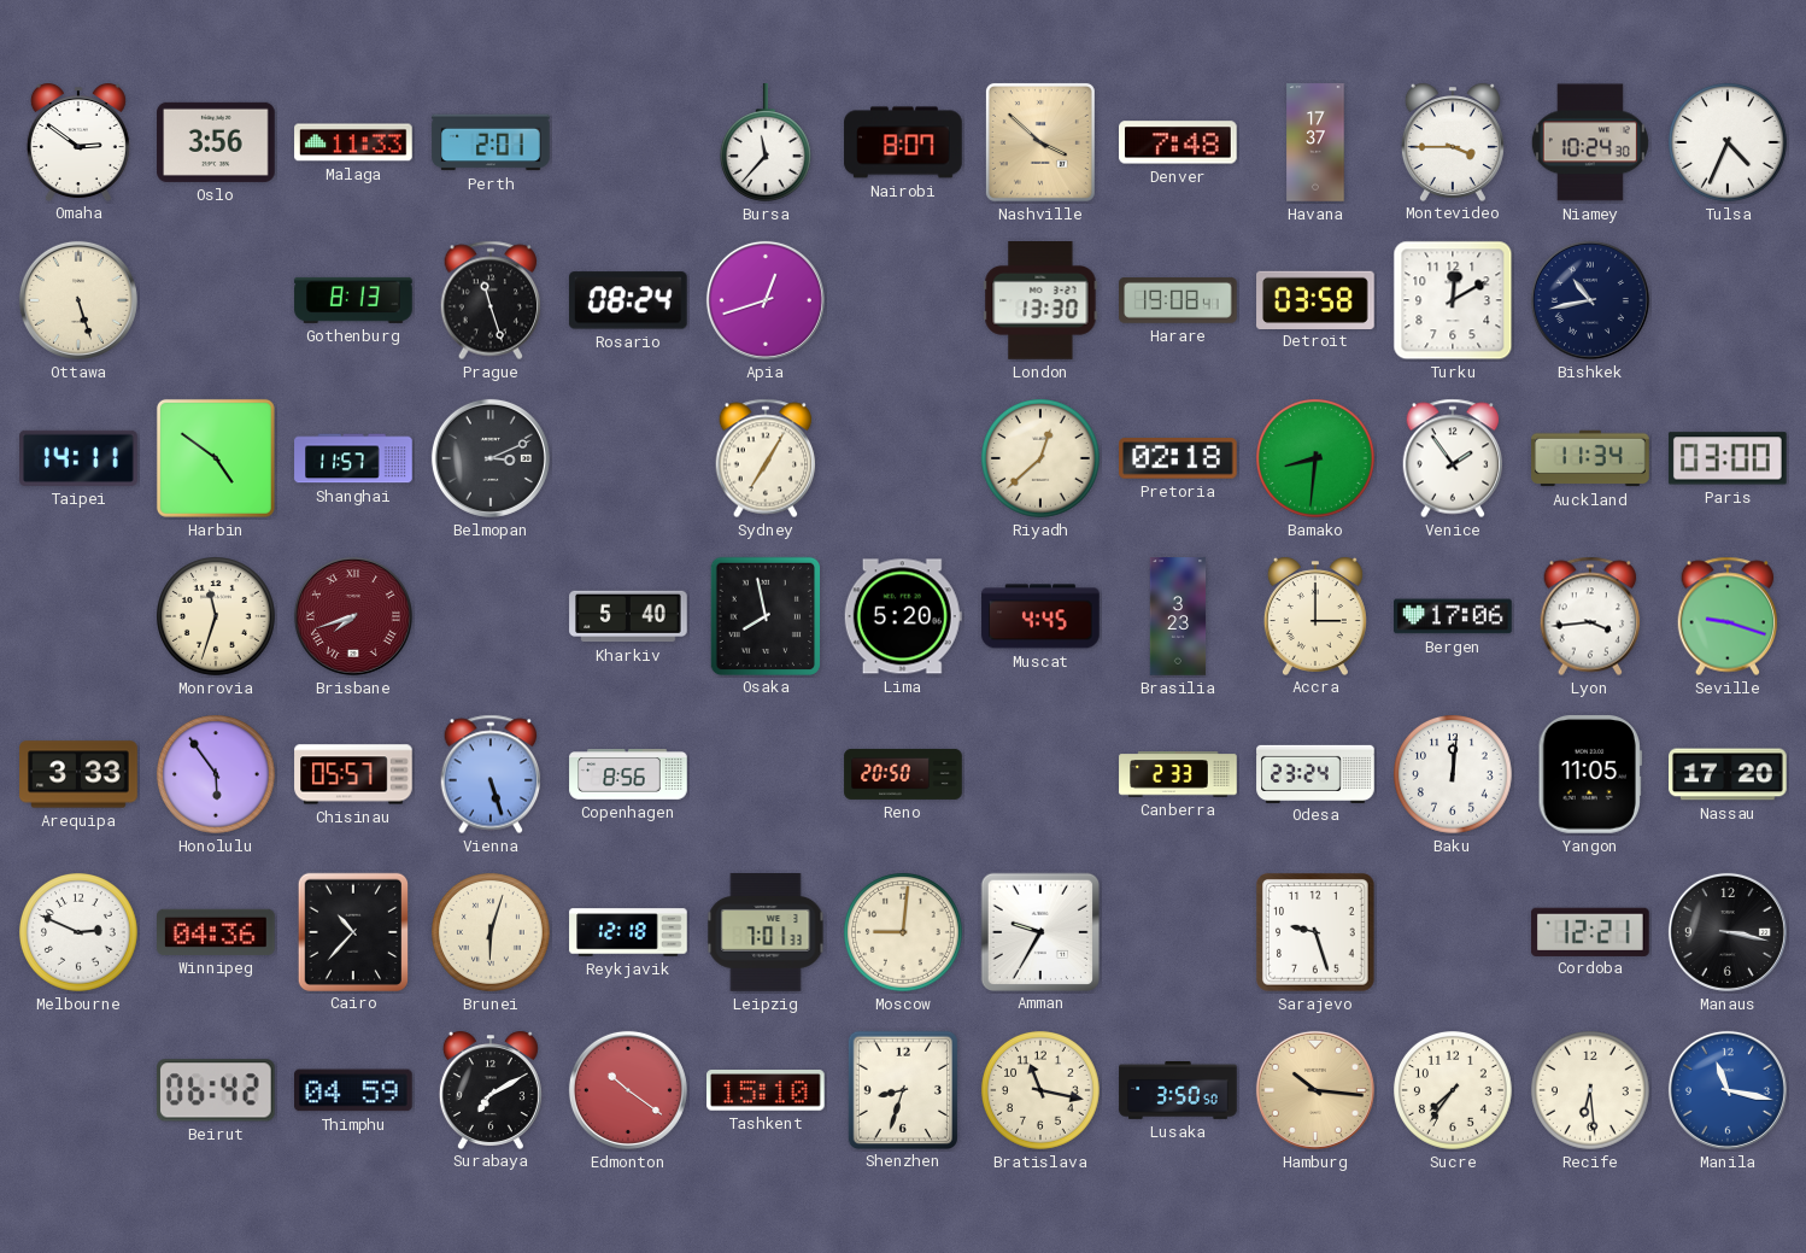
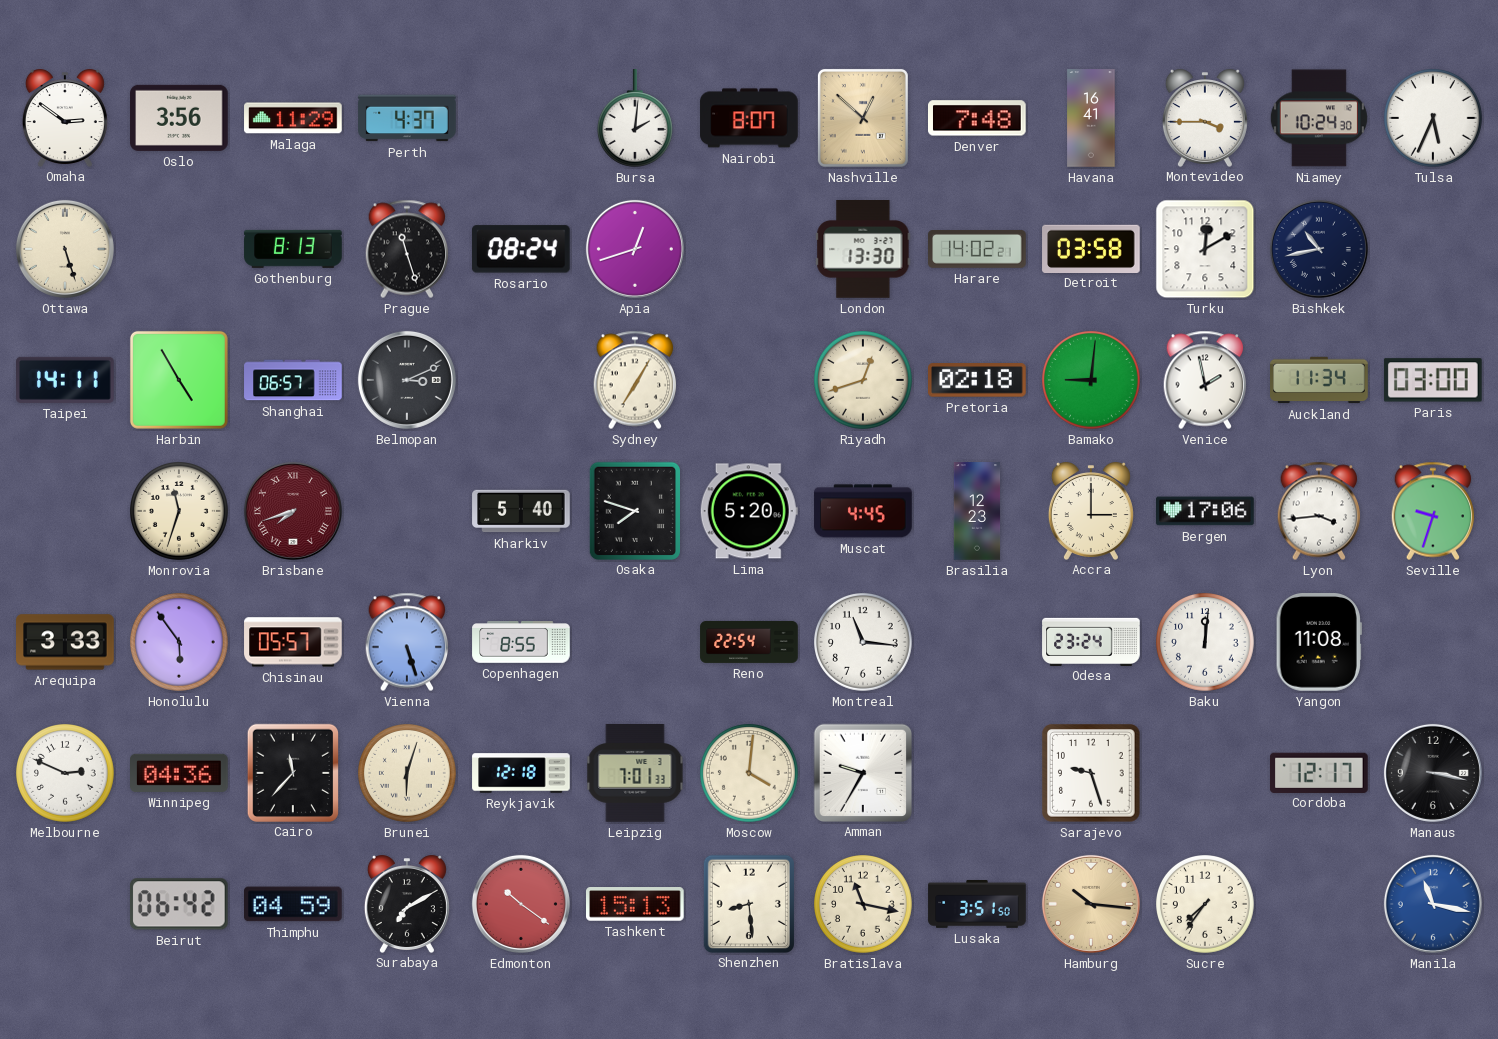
Malaga: 11:33 -> 11:29
Perth: 2:01 -> 4:37
Bursa: 11:37 -> 2:01
Nashville: 3:52 -> 12:52
Havana: 17:37 -> 16:41
Tulsa: 4:34 -> 5:34
Harare: 19:08 -> 14:02
Harbin: 4:51 -> 4:55
Shanghai: 11:57 -> 06:57
Riyadh: 12:38 -> 12:42
Bamako: 8:31 -> 9:01
Venice: 1:54 -> 1:58
Osaka: 7:58 -> 7:48
Brasilia: 3:23 -> 12:23
Seville: 9:18 -> 9:33
Copenhagen: 8:56 -> 8:55
Reno: 20:50 -> 22:54
Montreal: none -> 11:16
Canberra: 2:33 -> none
Yangon: 11:05 -> 11:08
Nassau: 17:20 -> none
Cairo: 10:37 -> 11:37
Moscow: 9:01 -> 4:01
Cordoba: 12:21 -> 12:17
Tashkent: 15:10 -> 15:13
Shenzhen: 8:33 -> 8:29
Lusaka: 3:50 -> 3:51
Recife: 6:29 -> none
